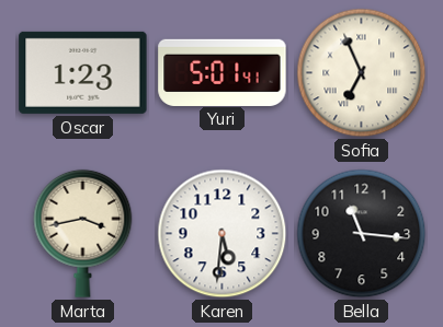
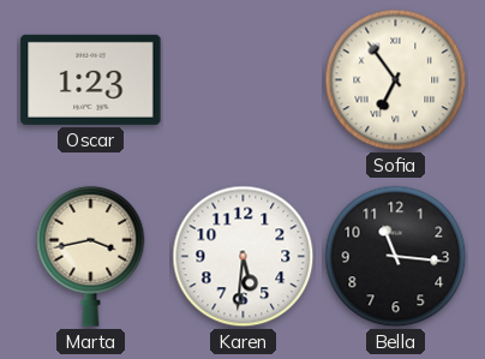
Yuri: 5:01 -> none
Sofia: 6:56 -> 6:54
